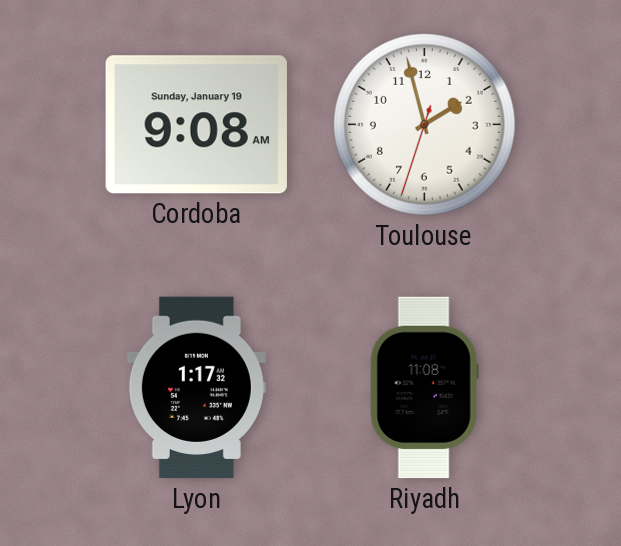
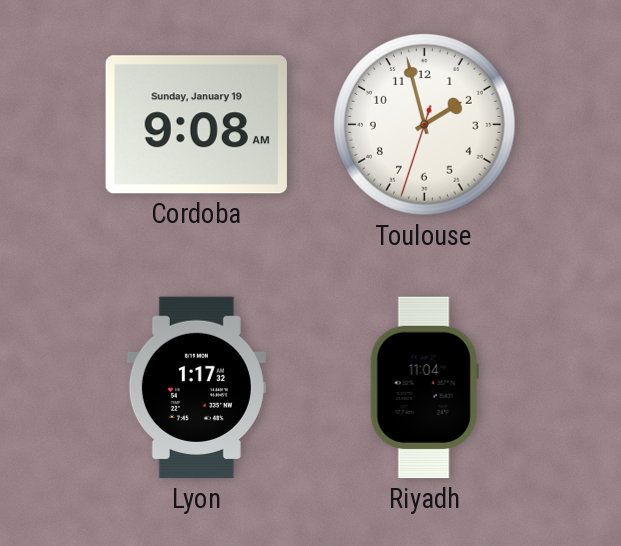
Riyadh: 11:08 -> 11:04
